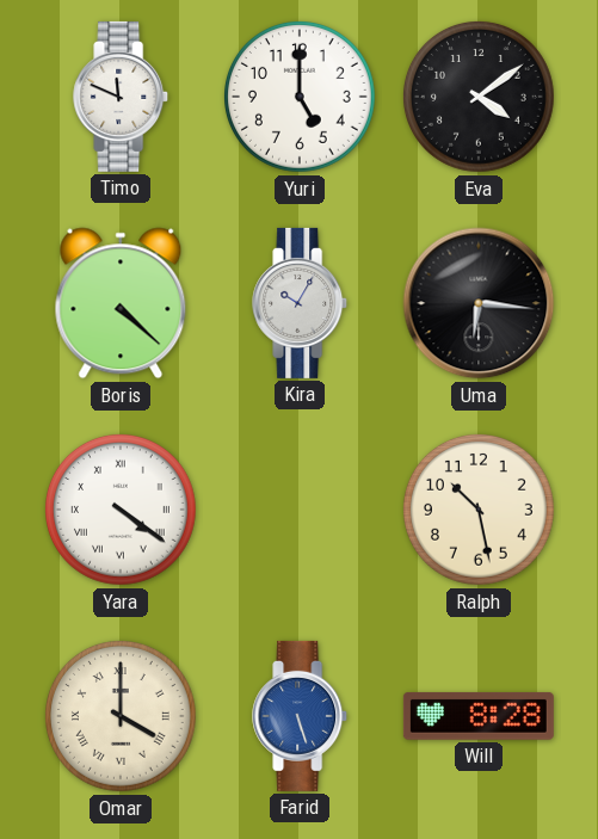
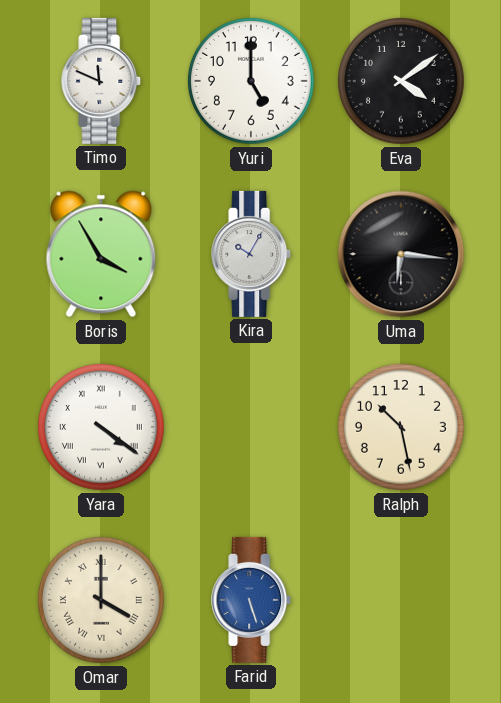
Boris: 4:22 -> 3:55
Will: 8:28 -> none
